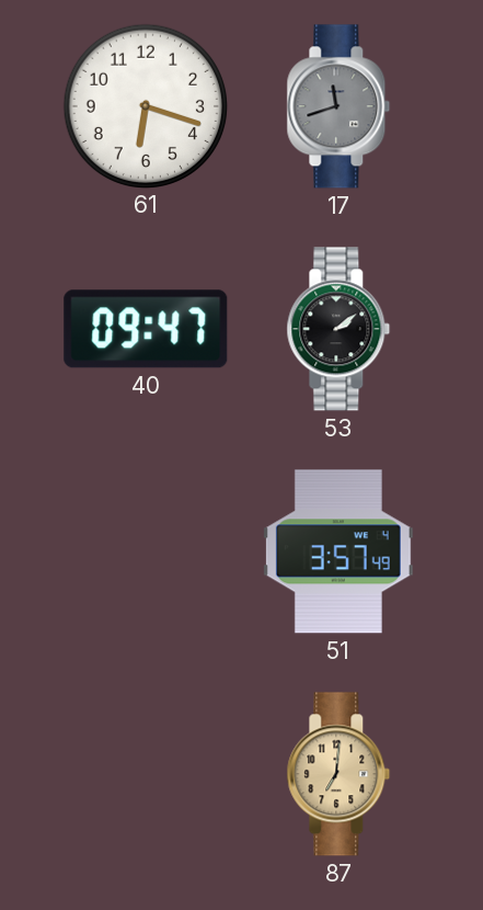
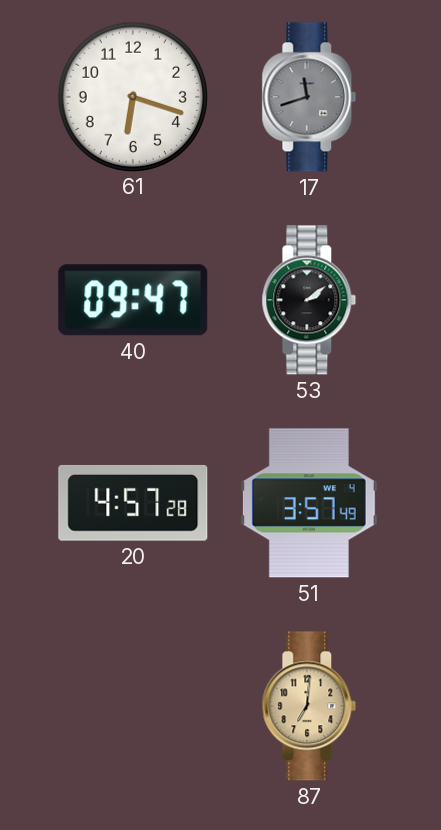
20: none -> 4:57
